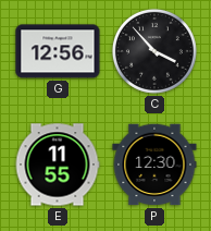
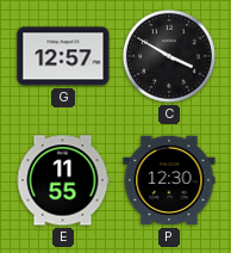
G: 12:56 -> 12:57
C: 3:53 -> 3:50
